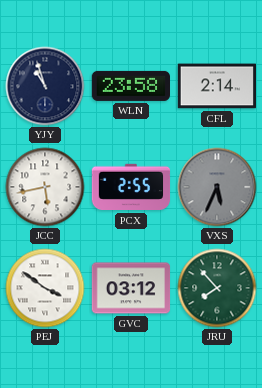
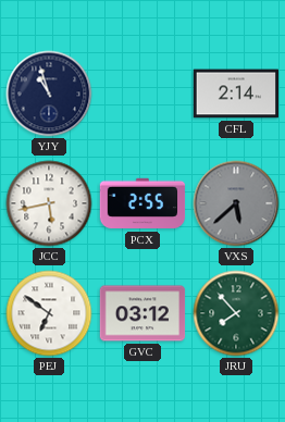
WLN: 23:58 -> none
VXS: 5:34 -> 5:38
PEJ: 3:51 -> 6:51
